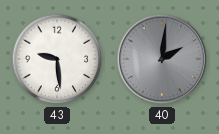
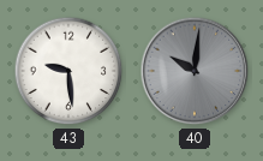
40: 2:01 -> 10:01
